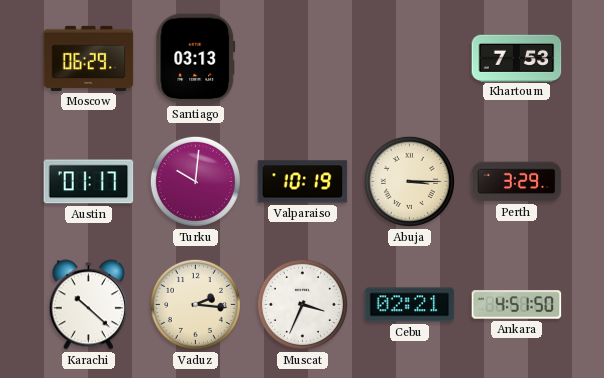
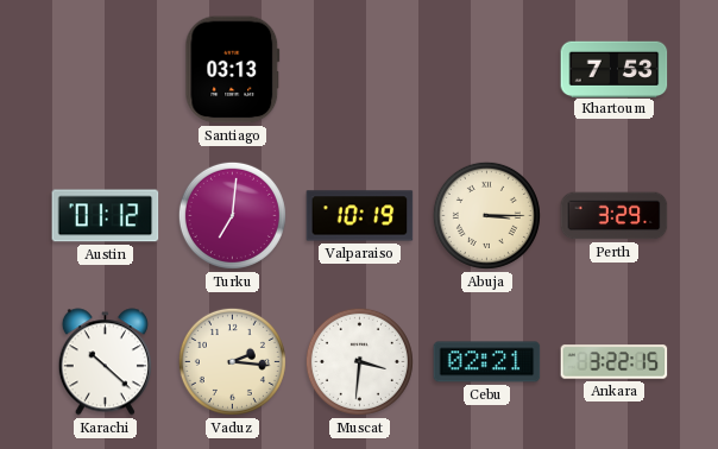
Moscow: 06:29 -> none
Austin: 01:17 -> 01:12
Turku: 10:01 -> 7:01
Muscat: 3:34 -> 3:31
Ankara: 4:51 -> 3:22
